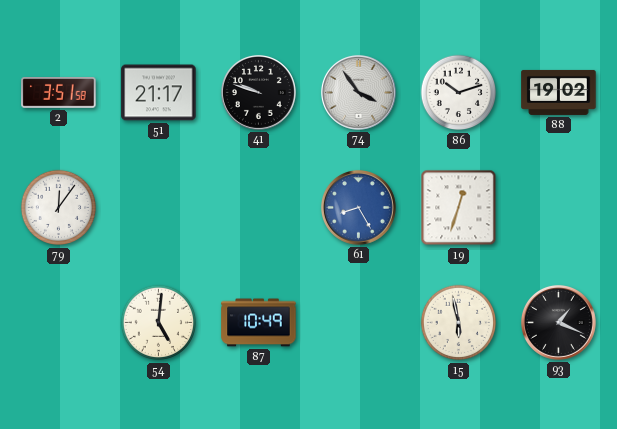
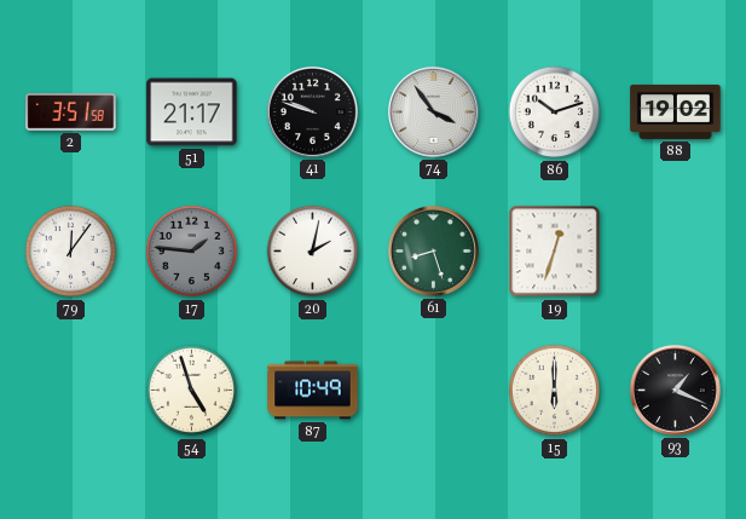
17: none -> 1:46
20: none -> 2:02
61: 8:25 -> 8:27
61 dial: blue -> green
54: 5:01 -> 4:57
15: 5:58 -> 6:00
